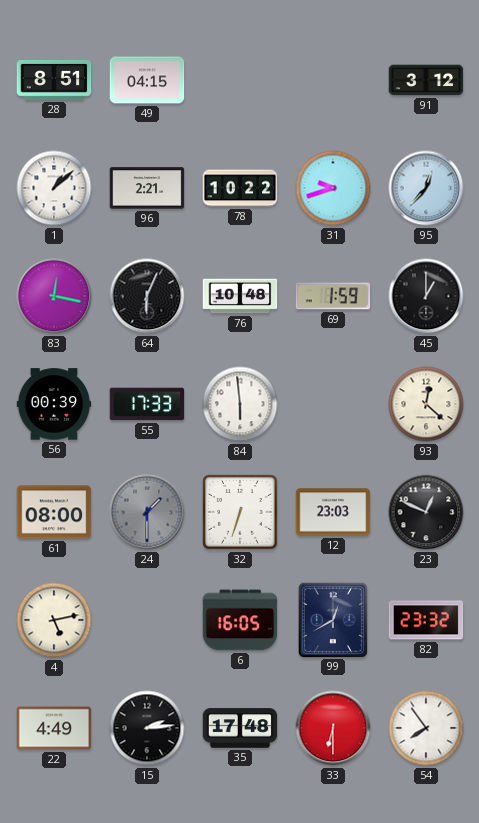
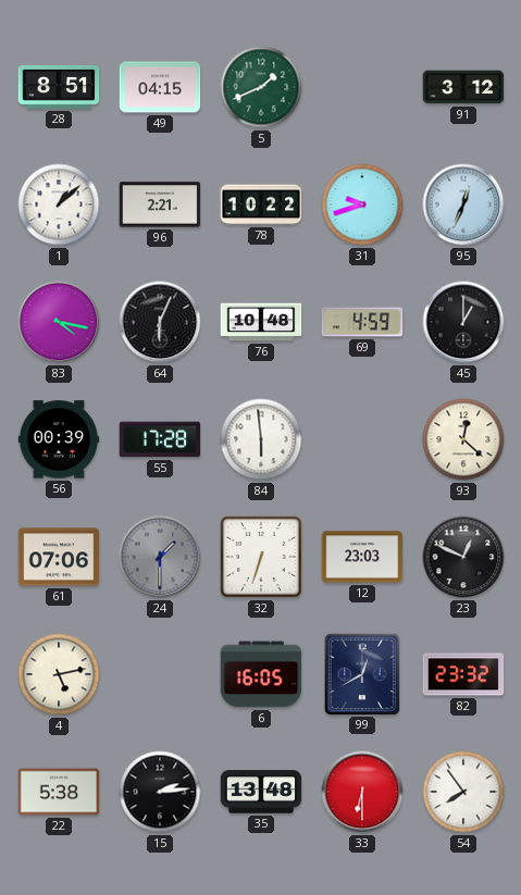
5: none -> 1:41
95: 12:37 -> 12:34
83: 12:17 -> 4:17
69: 1:59 -> 4:59
55: 17:33 -> 17:28
61: 08:00 -> 07:06
22: 4:49 -> 5:38
35: 17:48 -> 13:48
